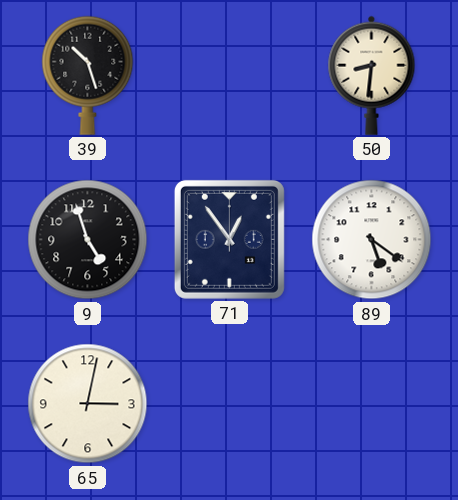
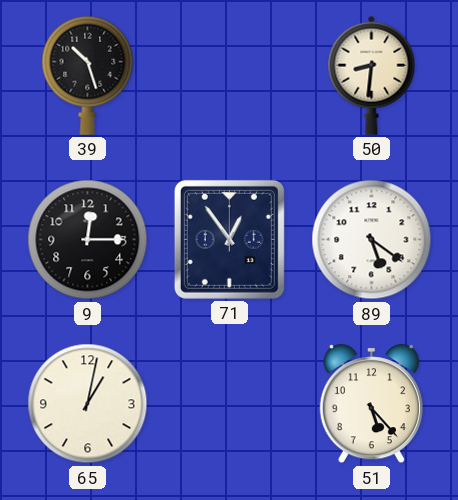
9: 4:57 -> 12:15
65: 3:02 -> 1:02
51: none -> 5:23
